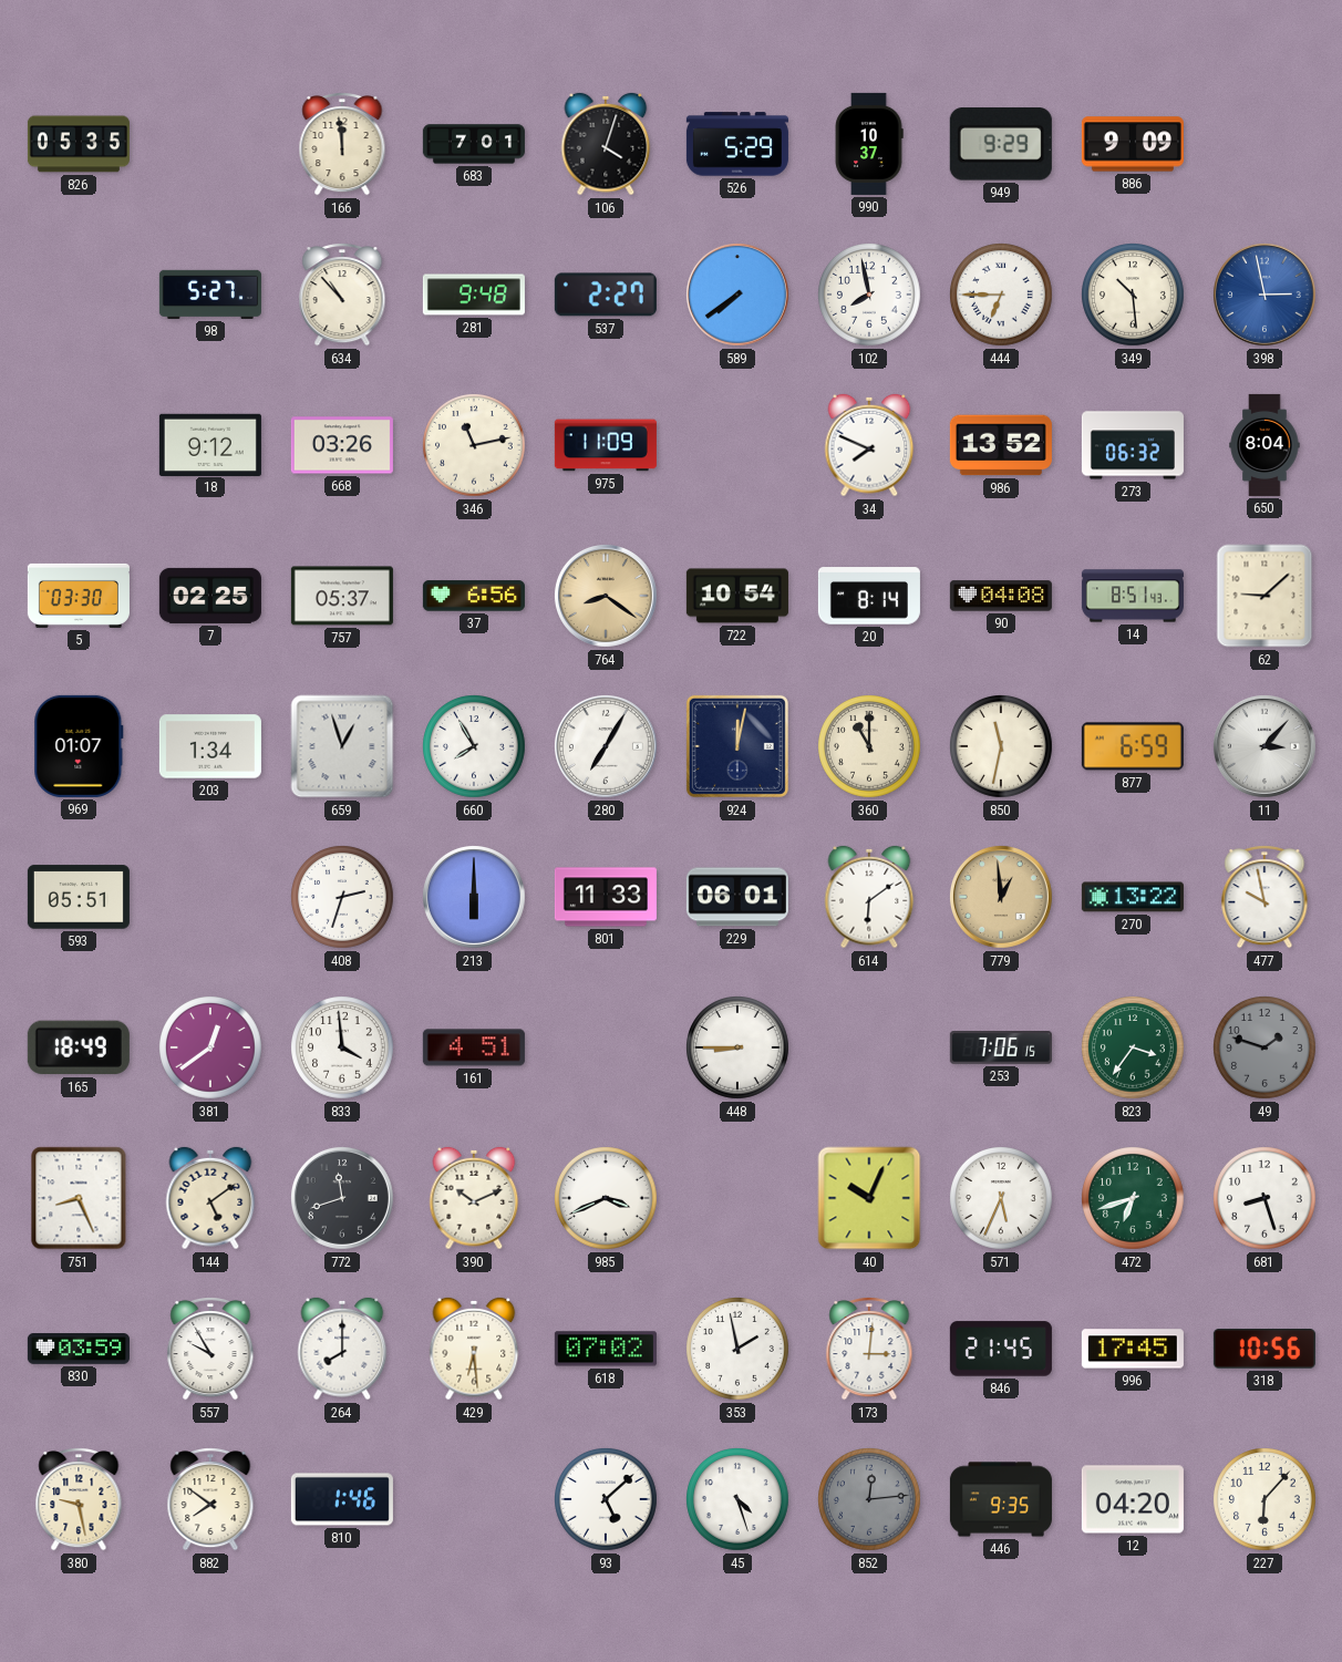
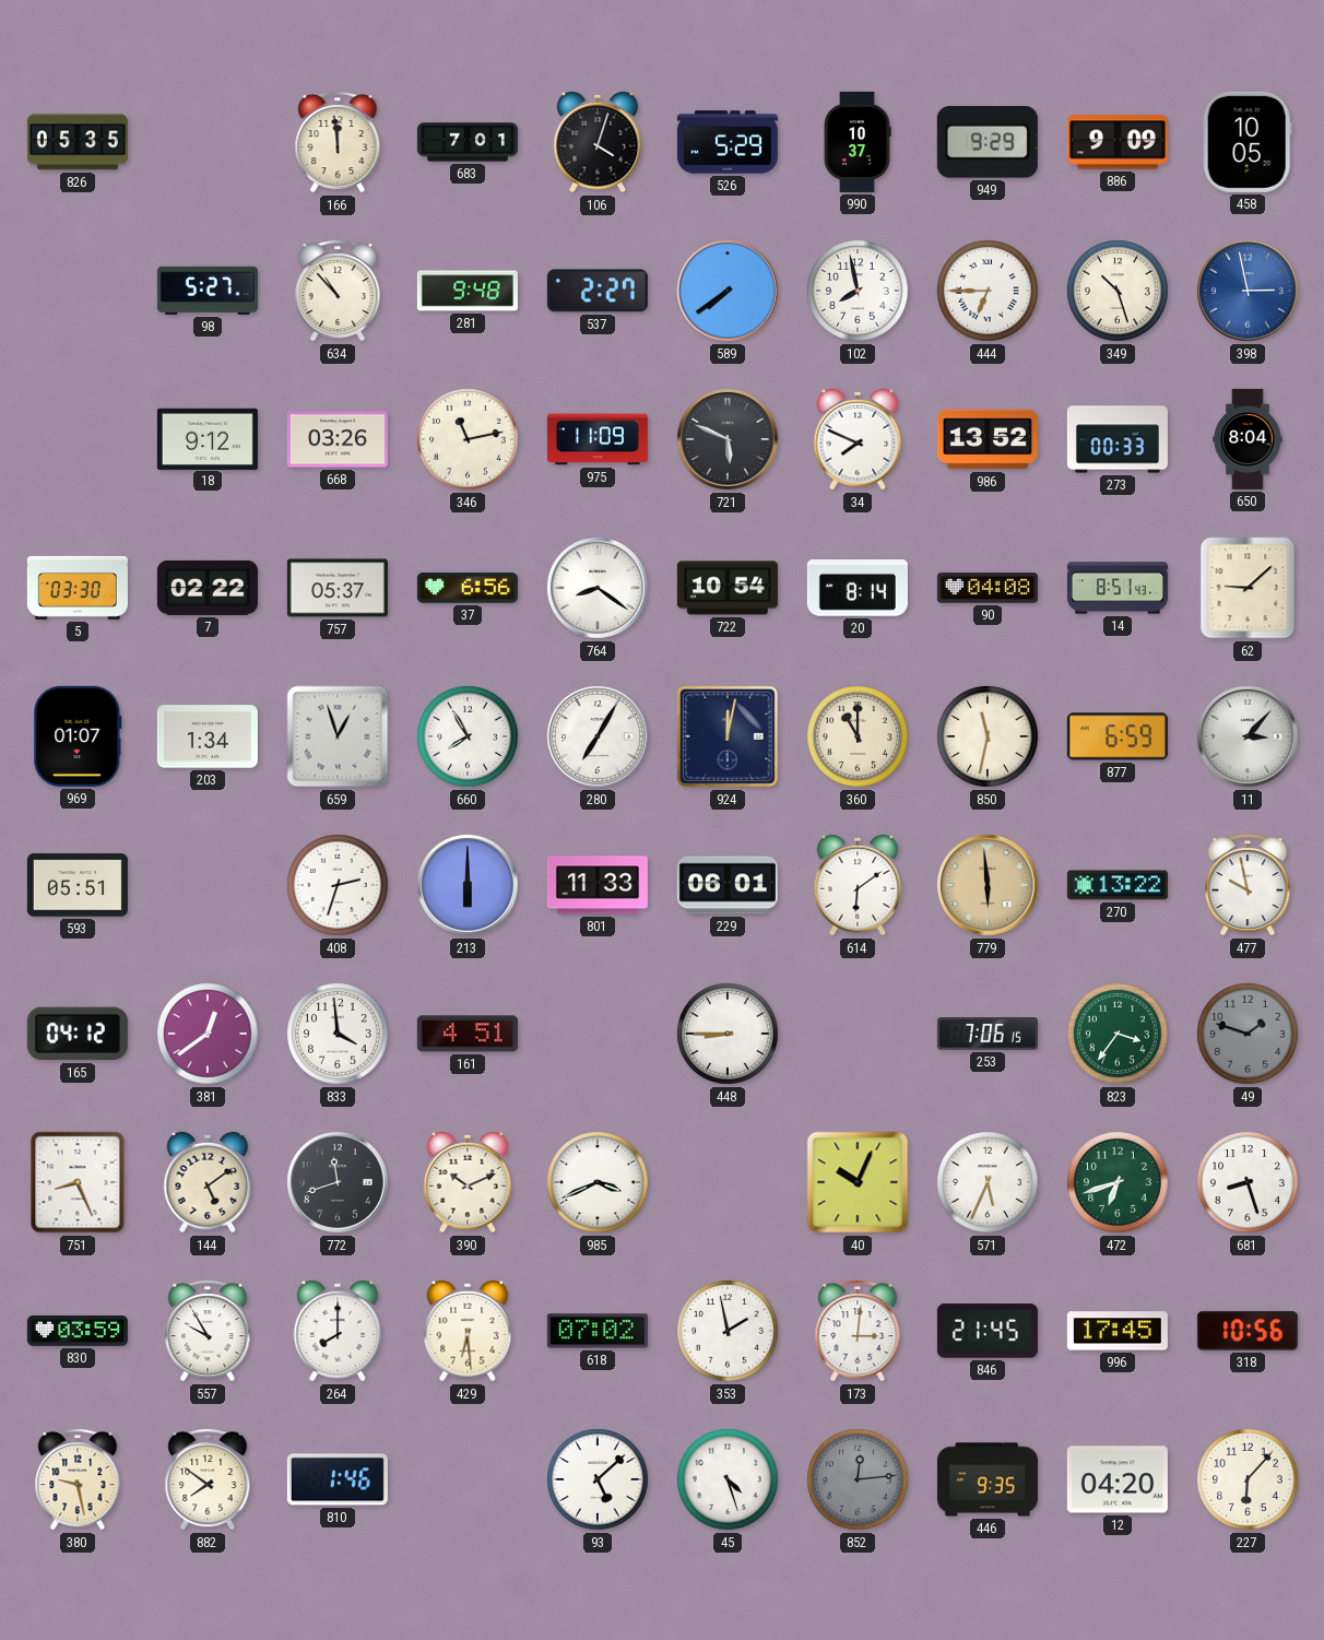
458: none -> 10:05
349: 10:29 -> 10:27
721: none -> 5:49
273: 06:32 -> 00:33
7: 02:25 -> 02:22
764 dial: champagne -> white
779: 12:59 -> 5:59
165: 18:49 -> 04:12
